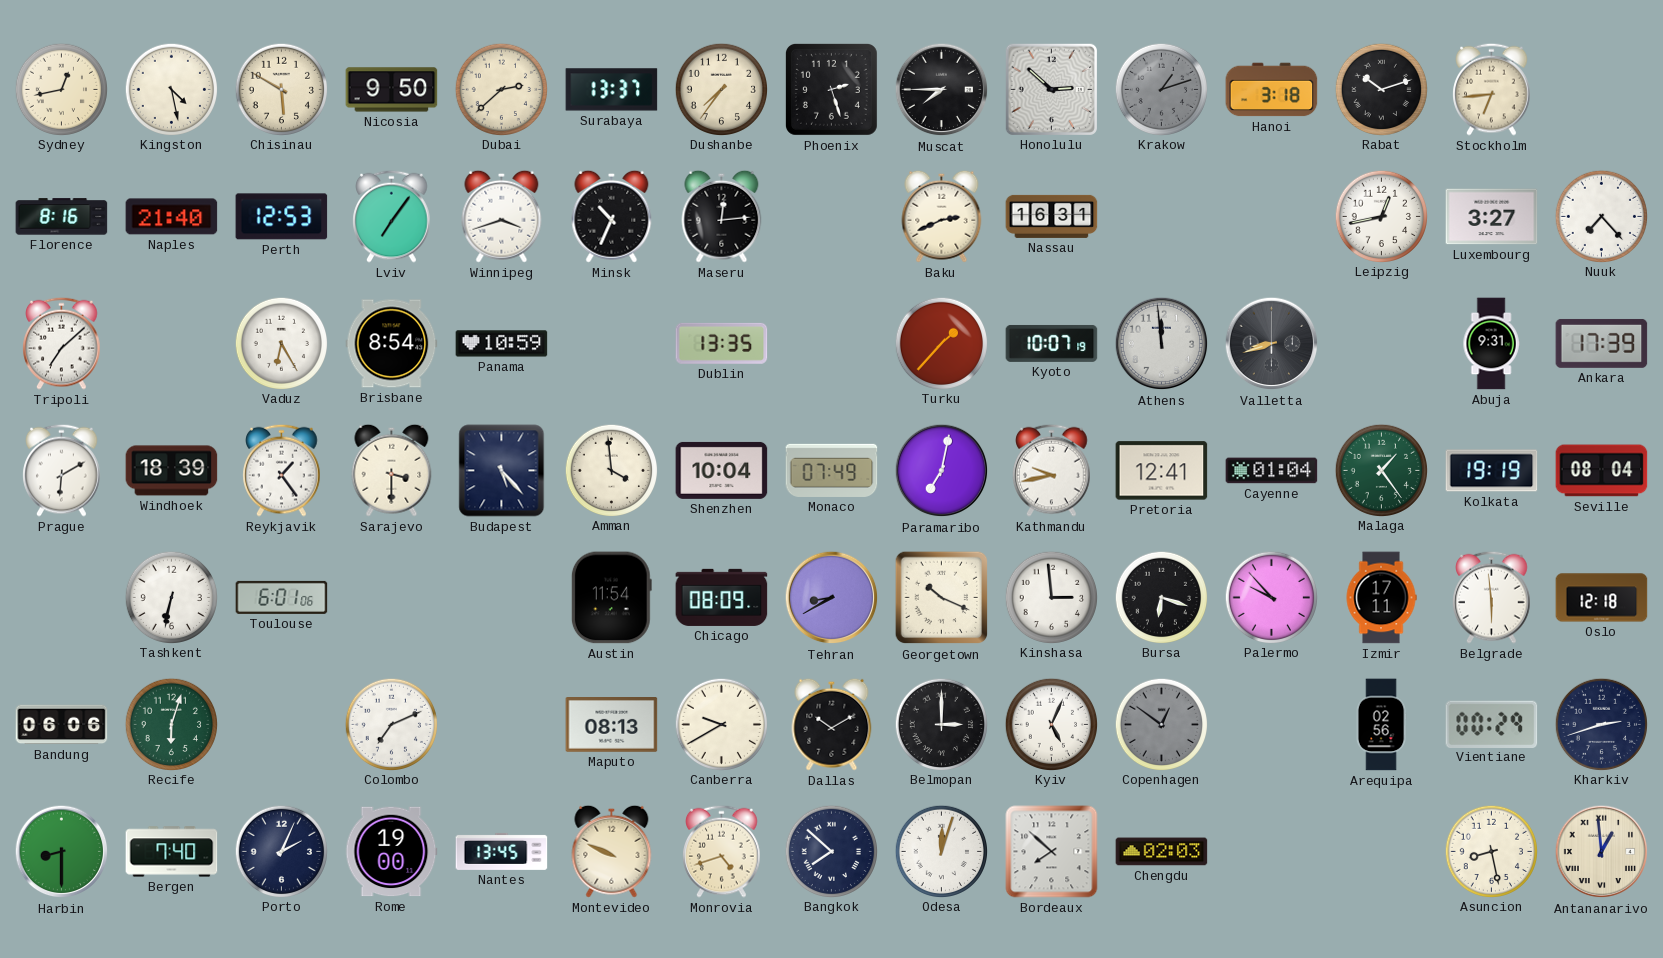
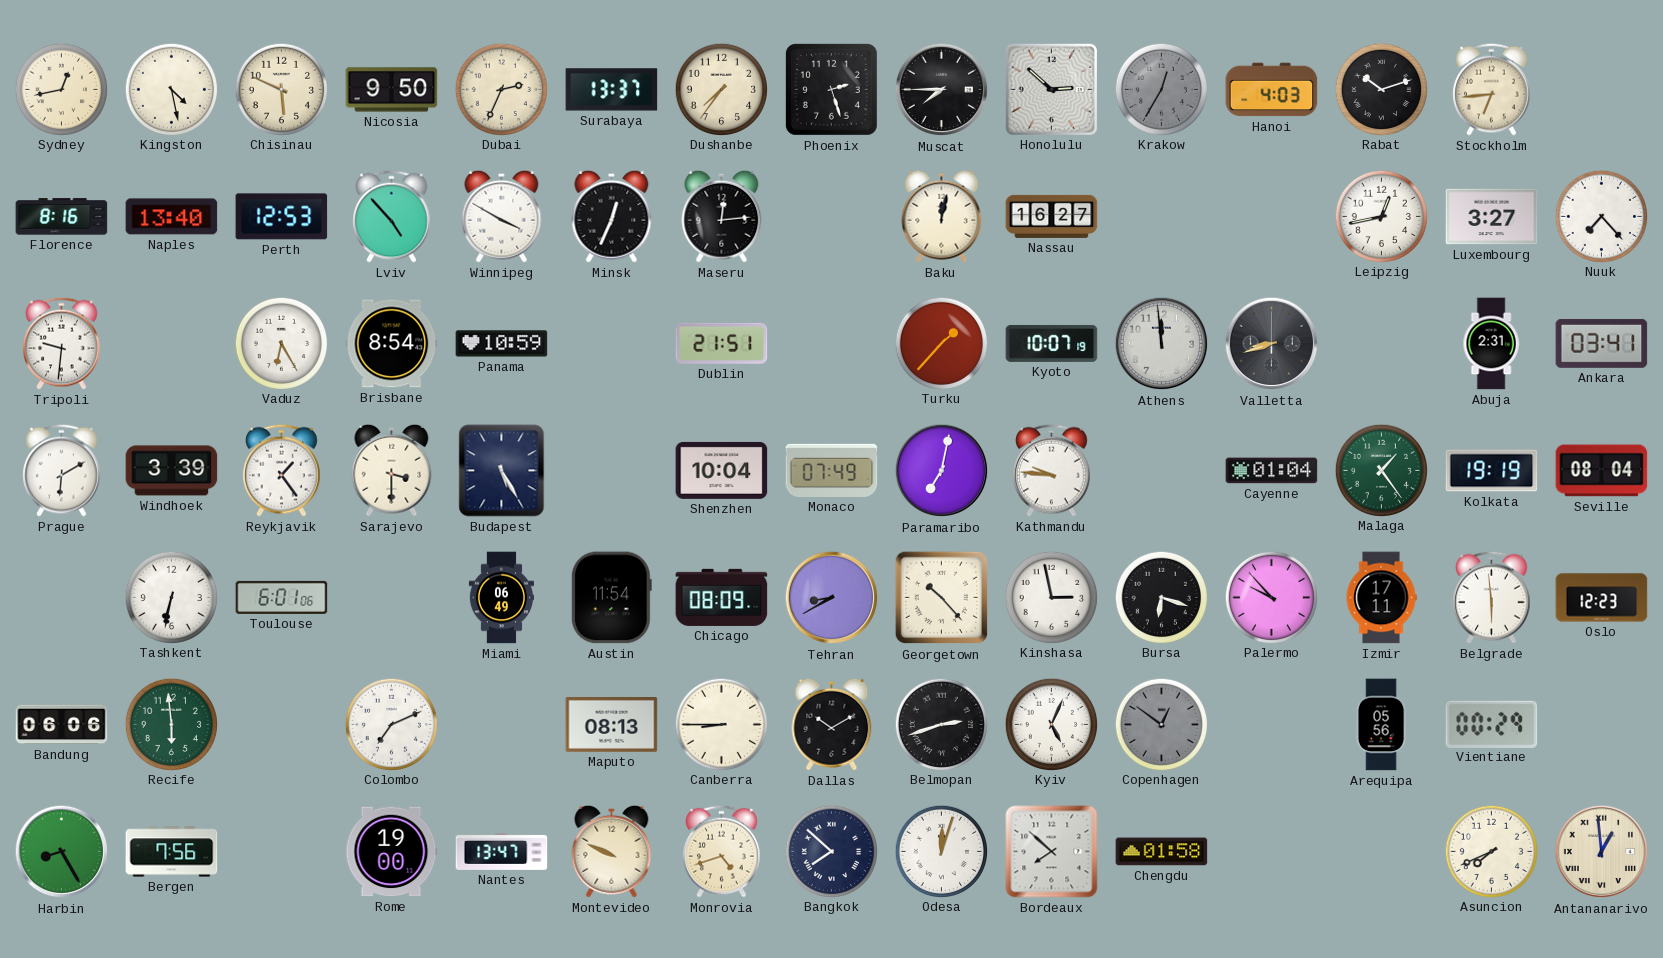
Chisinau: 5:50 -> 5:49
Dubai: 2:38 -> 2:34
Krakow: 1:12 -> 12:35
Hanoi: 3:18 -> 4:03
Naples: 21:40 -> 13:40
Lviv: 7:06 -> 4:53
Winnipeg: 3:42 -> 3:50
Minsk: 10:34 -> 12:34
Baku: 2:41 -> 12:02
Nassau: 16:31 -> 16:27
Tripoli: 7:08 -> 9:31
Dublin: 13:35 -> 21:51
Abuja: 9:31 -> 2:31
Ankara: 17:39 -> 03:41
Windhoek: 18:39 -> 3:39
Budapest: 5:23 -> 5:25
Amman: 3:59 -> none
Kathmandu: 9:43 -> 9:46
Pretoria: 12:41 -> none
Miami: none -> 06:49
Georgetown: 10:19 -> 10:23
Kinshasa: 2:59 -> 2:58
Oslo: 12:18 -> 12:23
Recife: 6:03 -> 5:59
Canberra: 9:40 -> 8:45
Belmopan: 3:00 -> 2:42
Arequipa: 02:56 -> 05:56
Kharkiv: 2:42 -> none
Harbin: 8:30 -> 8:25
Bergen: 7:40 -> 7:56
Porto: 2:04 -> none
Nantes: 13:45 -> 13:47
Chengdu: 02:03 -> 01:58
Asuncion: 8:28 -> 7:41
